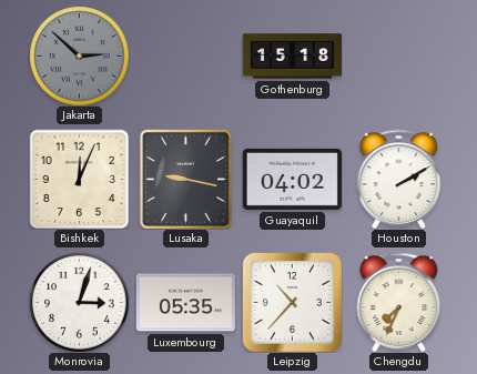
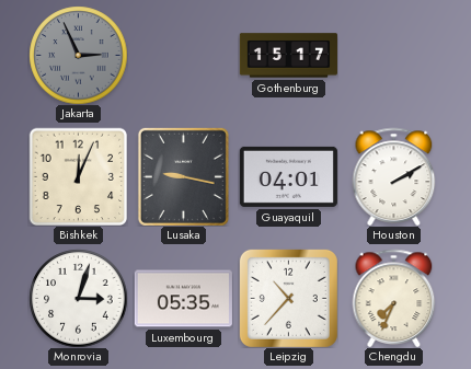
Jakarta: 2:52 -> 2:56
Gothenburg: 15:18 -> 15:17
Guayaquil: 04:02 -> 04:01
